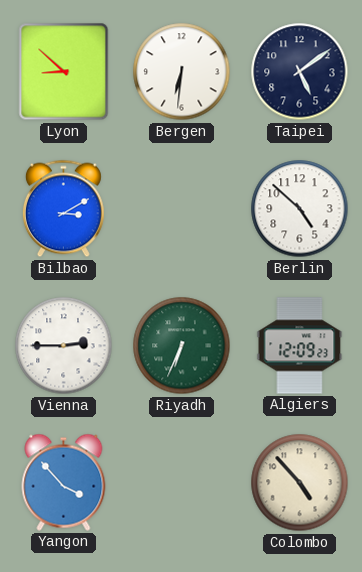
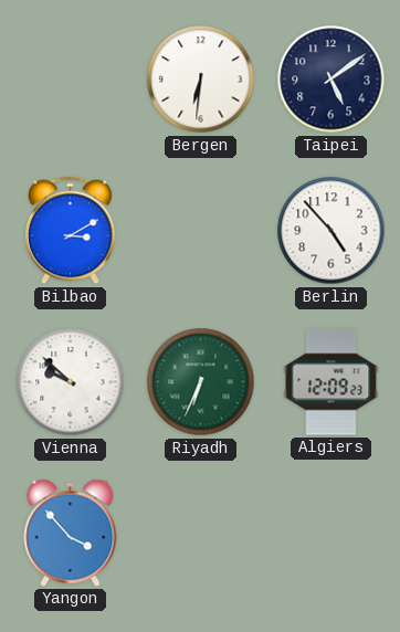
Lyon: 8:52 -> none
Berlin: 4:52 -> 4:53
Vienna: 2:45 -> 9:52
Colombo: 4:53 -> none
